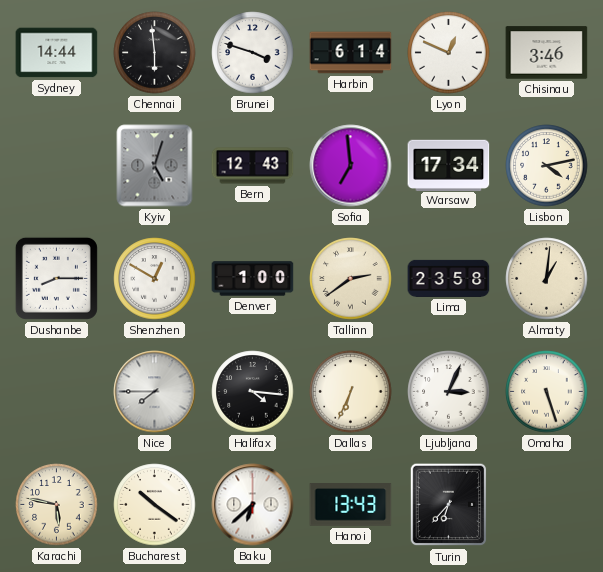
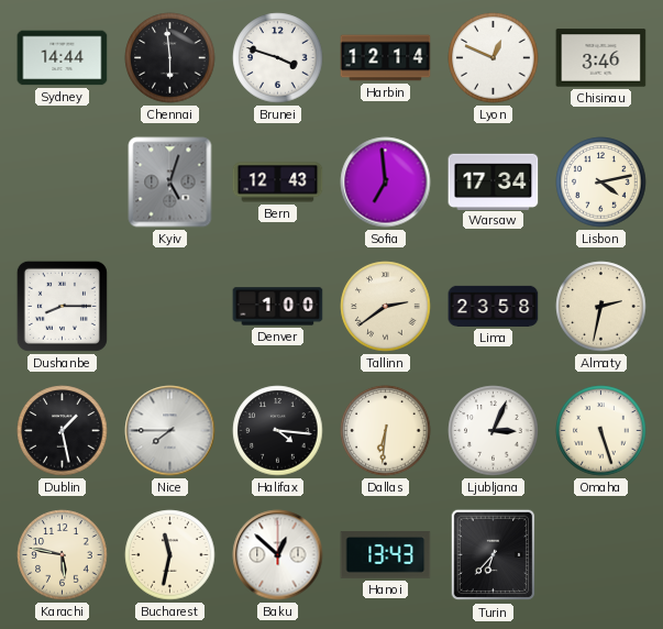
Harbin: 6:14 -> 12:14
Shenzhen: 12:50 -> none
Almaty: 1:01 -> 2:32
Dublin: none -> 1:28
Dallas: 6:34 -> 6:31
Bucharest: 10:21 -> 11:32
Baku: 6:38 -> 12:52
